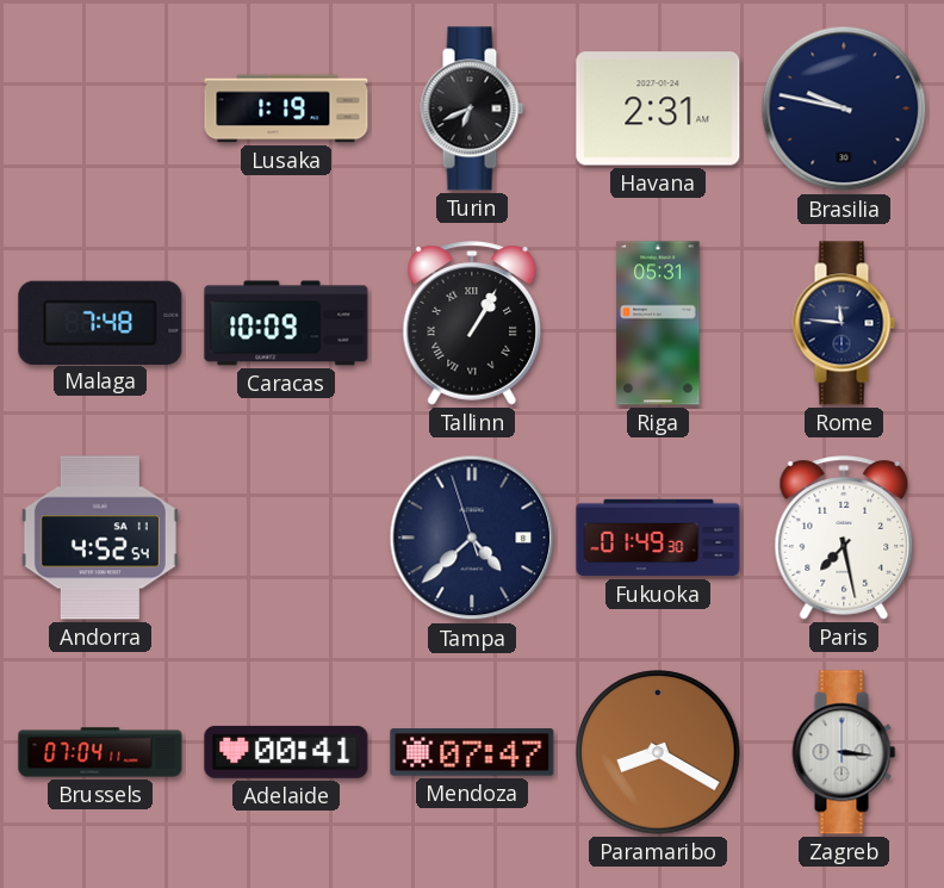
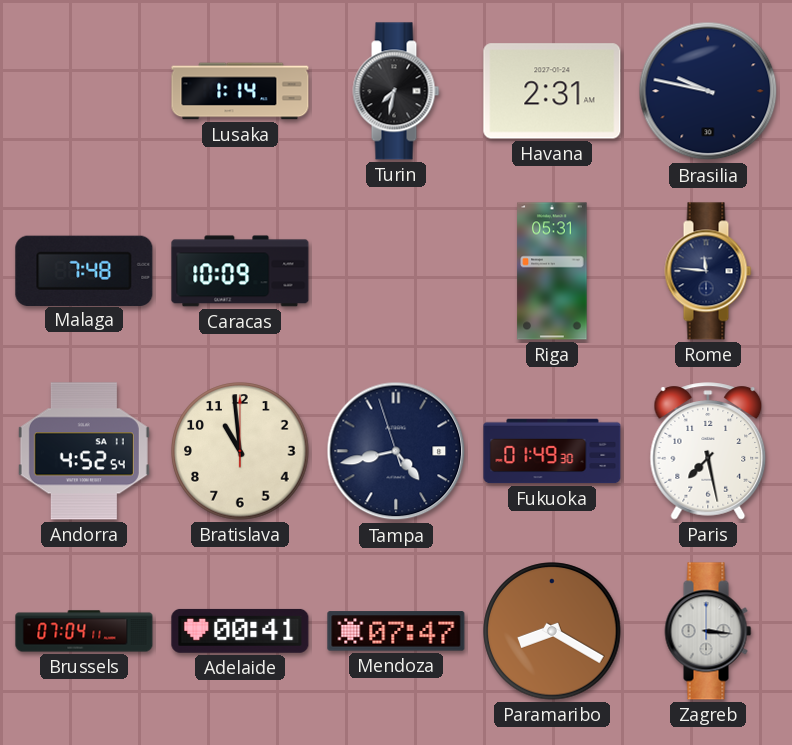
Lusaka: 1:19 -> 1:14
Turin: 6:41 -> 7:32
Tallinn: 1:05 -> none
Bratislava: none -> 10:59
Tampa: 4:37 -> 4:42
